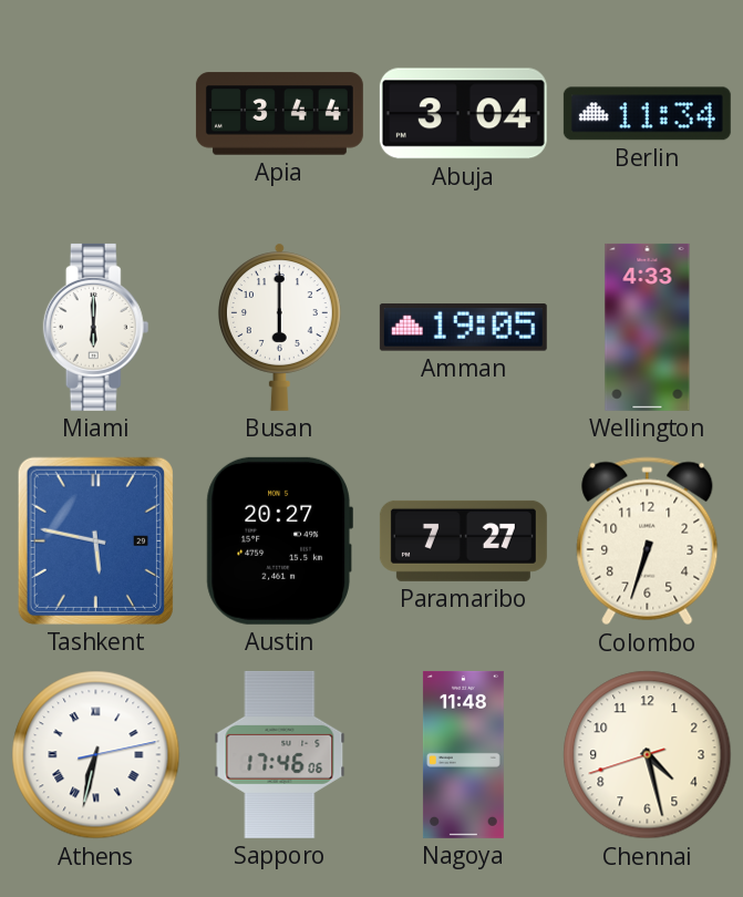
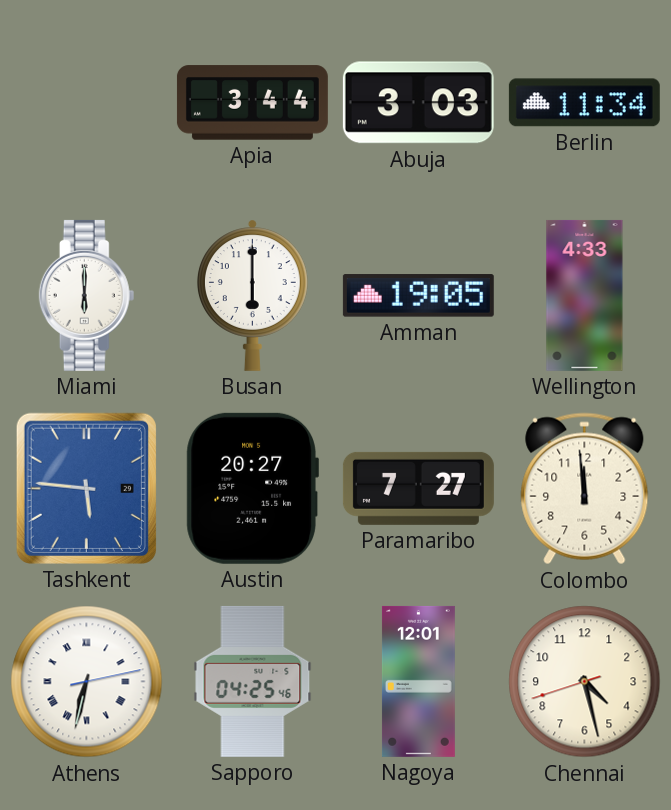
Abuja: 3:04 -> 3:03
Tashkent: 5:47 -> 5:46
Colombo: 6:33 -> 11:59
Sapporo: 17:46 -> 04:25
Nagoya: 11:48 -> 12:01
